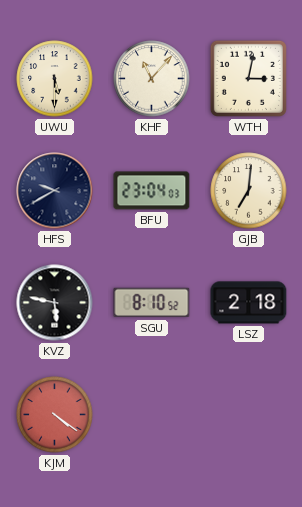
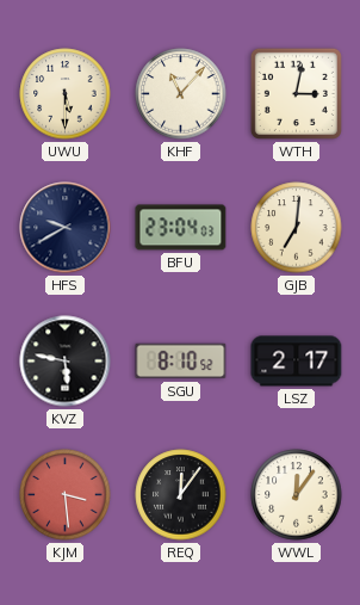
LSZ: 2:18 -> 2:17
KJM: 4:21 -> 3:29
REQ: none -> 12:06
WWL: none -> 12:06
